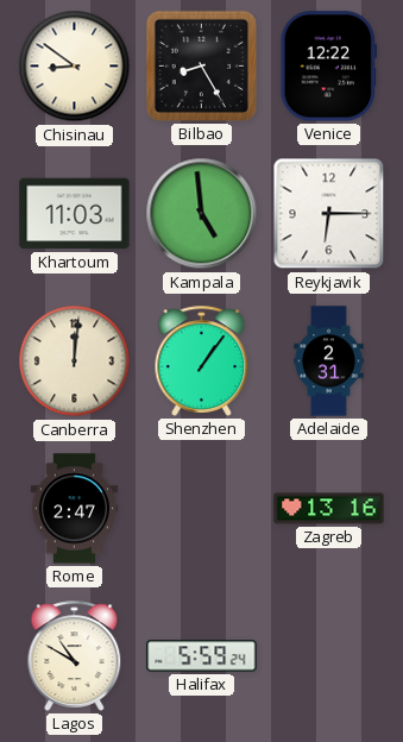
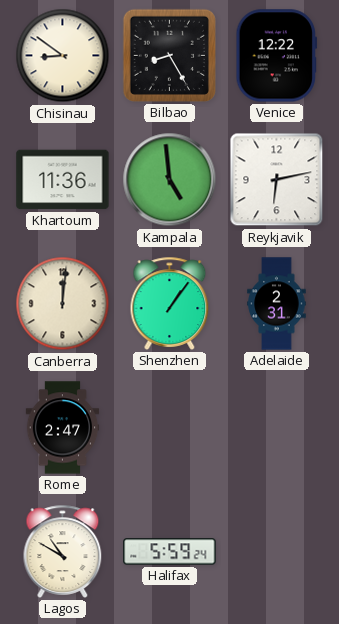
Khartoum: 11:03 -> 11:36
Reykjavik: 6:15 -> 6:13
Zagreb: 13:16 -> none
